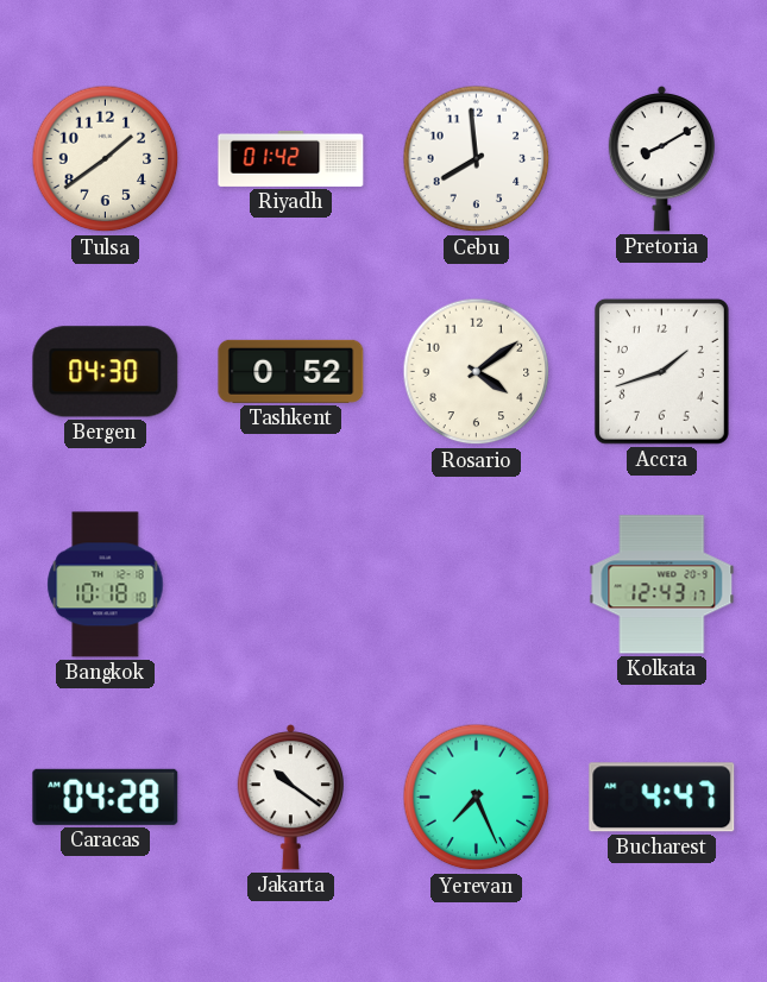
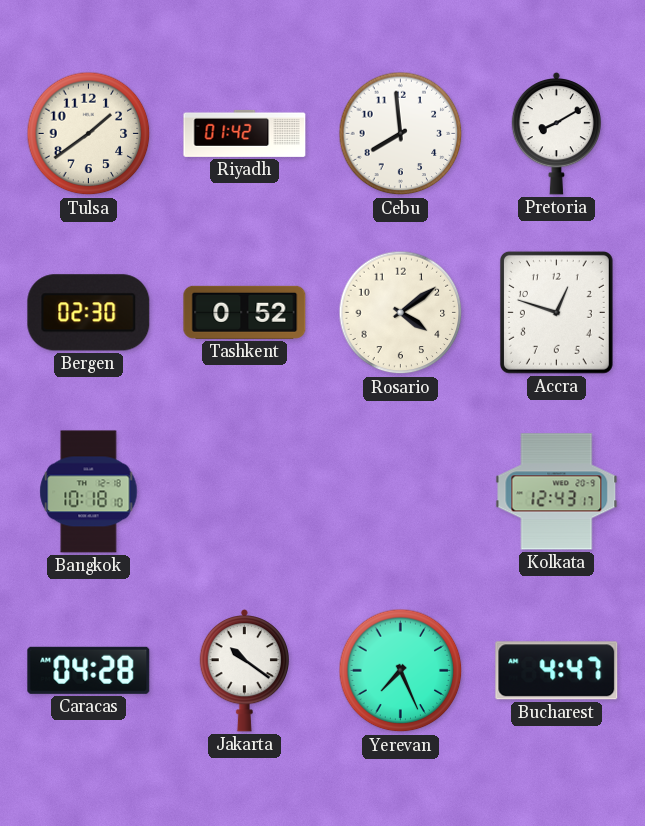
Bergen: 04:30 -> 02:30
Accra: 1:42 -> 12:48
